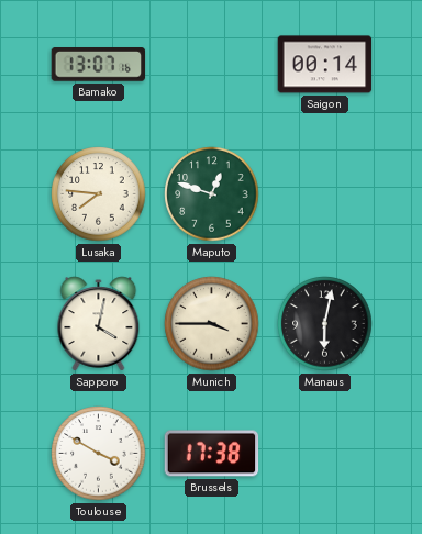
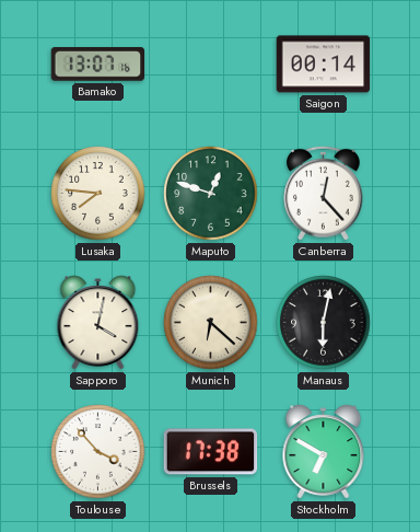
Canberra: none -> 12:23
Munich: 3:45 -> 6:22
Toulouse: 3:50 -> 3:53
Stockholm: none -> 6:50
